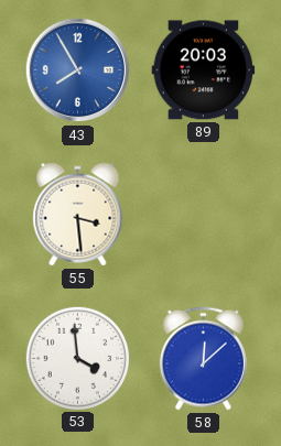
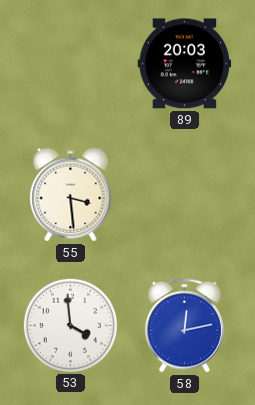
43: 7:55 -> none
58: 12:08 -> 12:13
